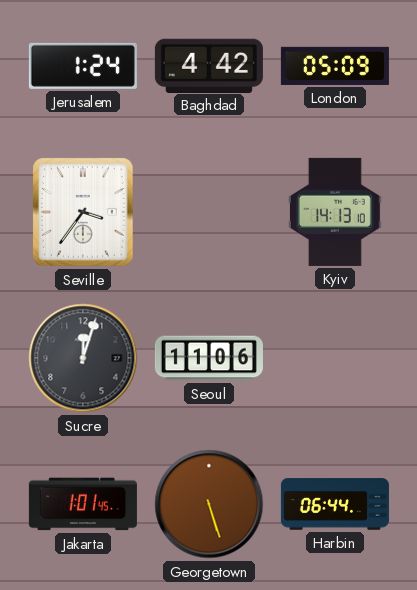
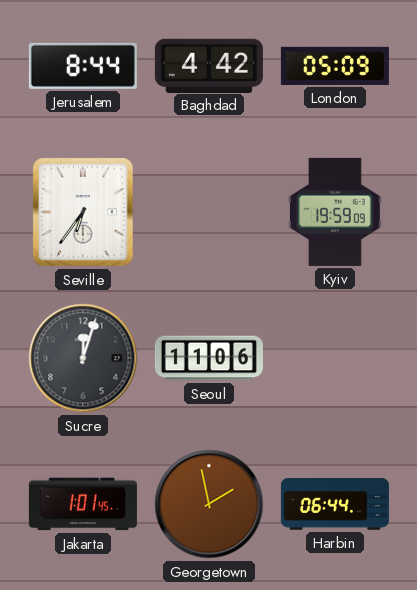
Jerusalem: 1:24 -> 8:44
Seville: 3:36 -> 6:36
Kyiv: 14:13 -> 19:59
Georgetown: 5:27 -> 1:58
